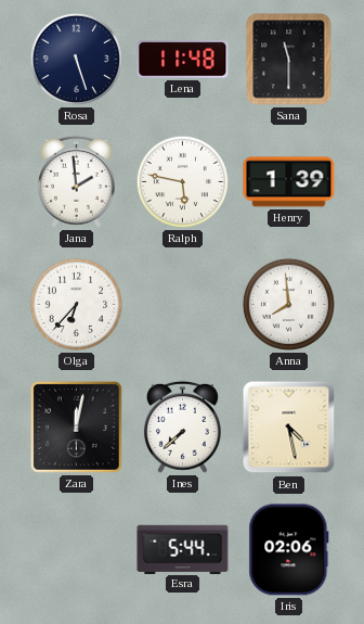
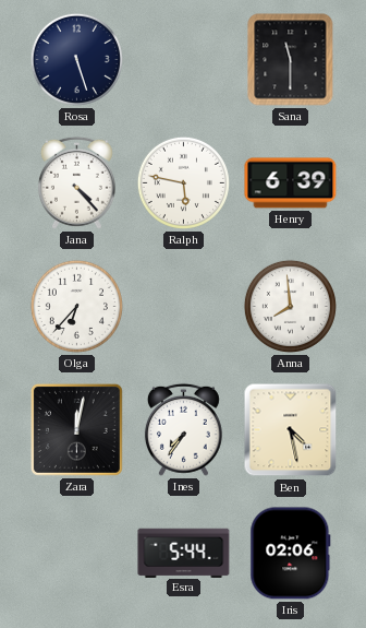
Lena: 11:48 -> none
Jana: 1:59 -> 4:23
Henry: 1:39 -> 6:39
Ines: 7:38 -> 7:36
